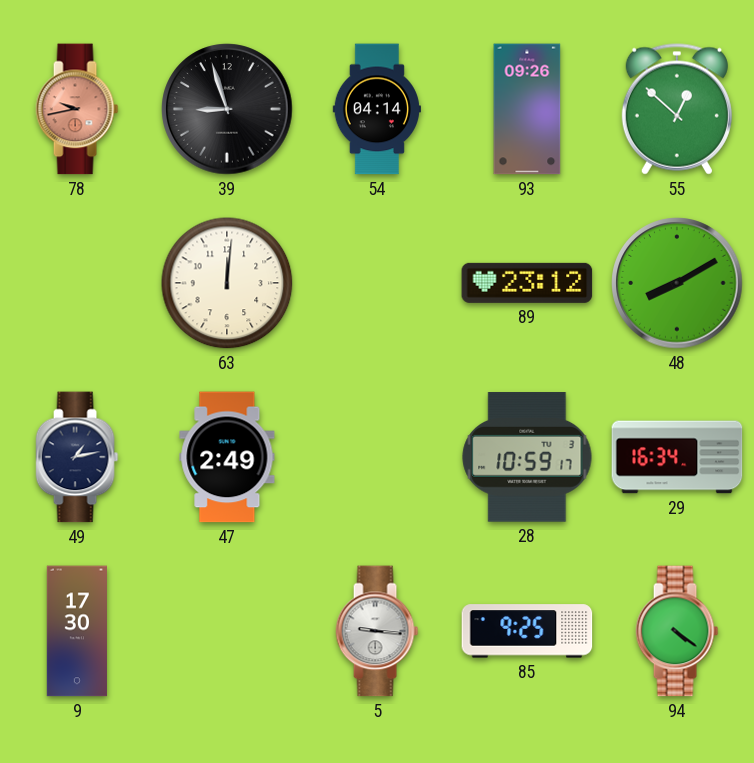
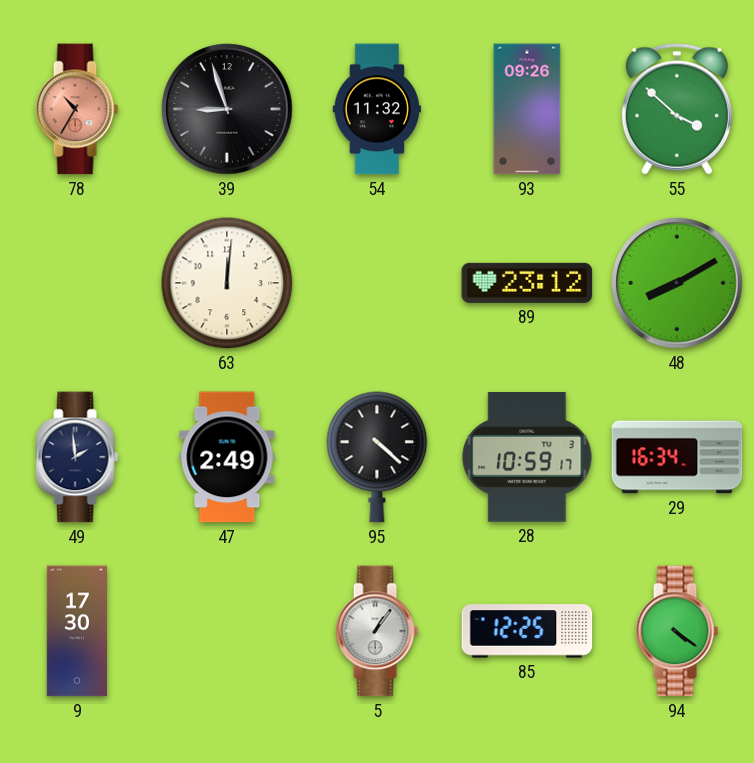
78: 9:43 -> 10:35
54: 04:14 -> 11:32
55: 12:52 -> 3:52
49: 1:13 -> 1:59
95: none -> 4:22
5: 9:16 -> 1:06
85: 9:25 -> 12:25
